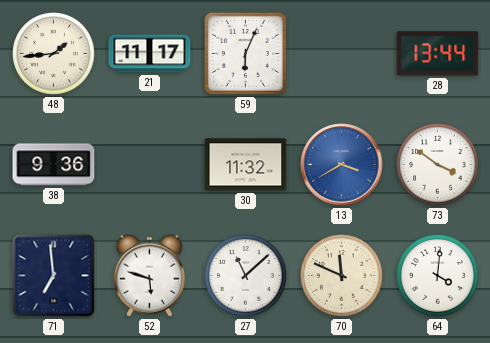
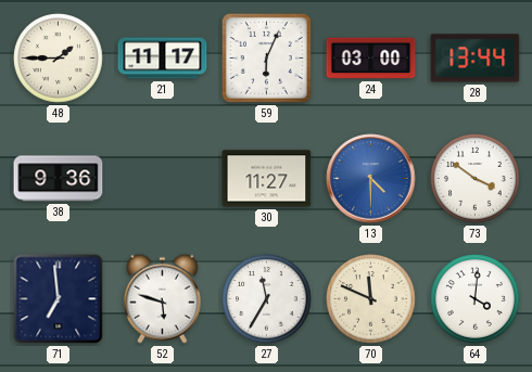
48: 1:44 -> 1:45
24: none -> 03:00
30: 11:32 -> 11:27
13: 3:40 -> 4:30
27: 11:08 -> 11:35
